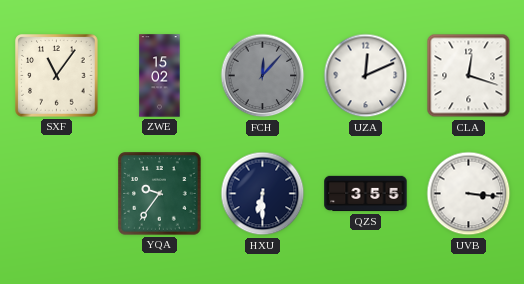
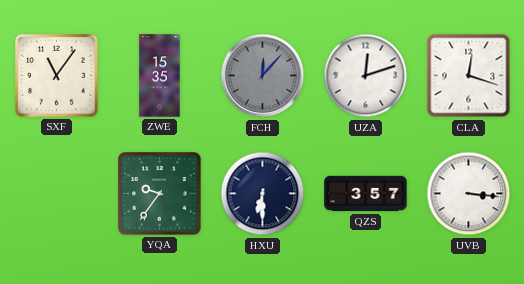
ZWE: 15:02 -> 15:35
UZA: 12:11 -> 12:12
QZS: 3:55 -> 3:57
